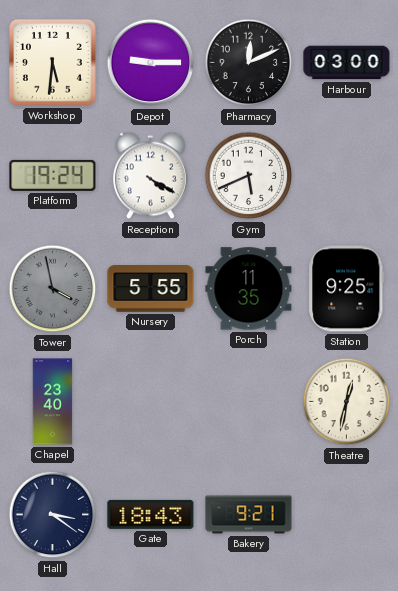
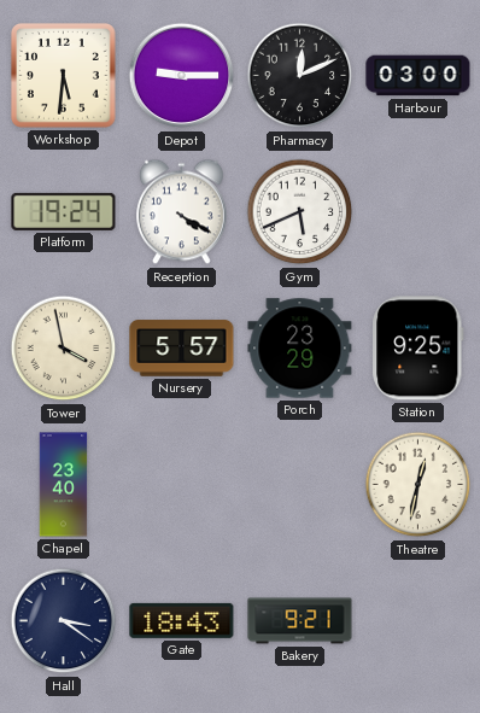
Tower dial: grey -> cream
Nursery: 5:55 -> 5:57
Porch: 11:35 -> 23:29
